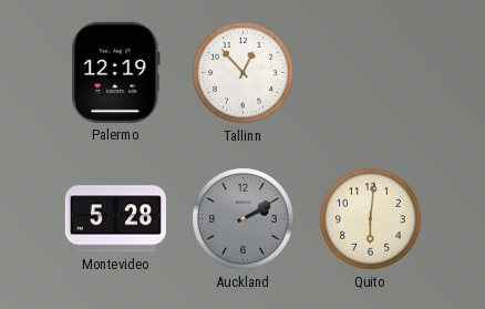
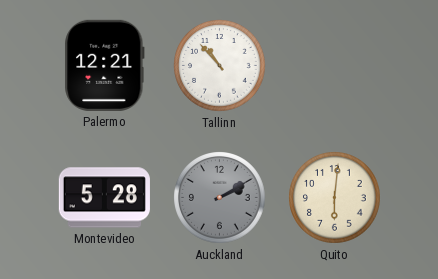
Palermo: 12:19 -> 12:21
Tallinn: 12:53 -> 10:53
